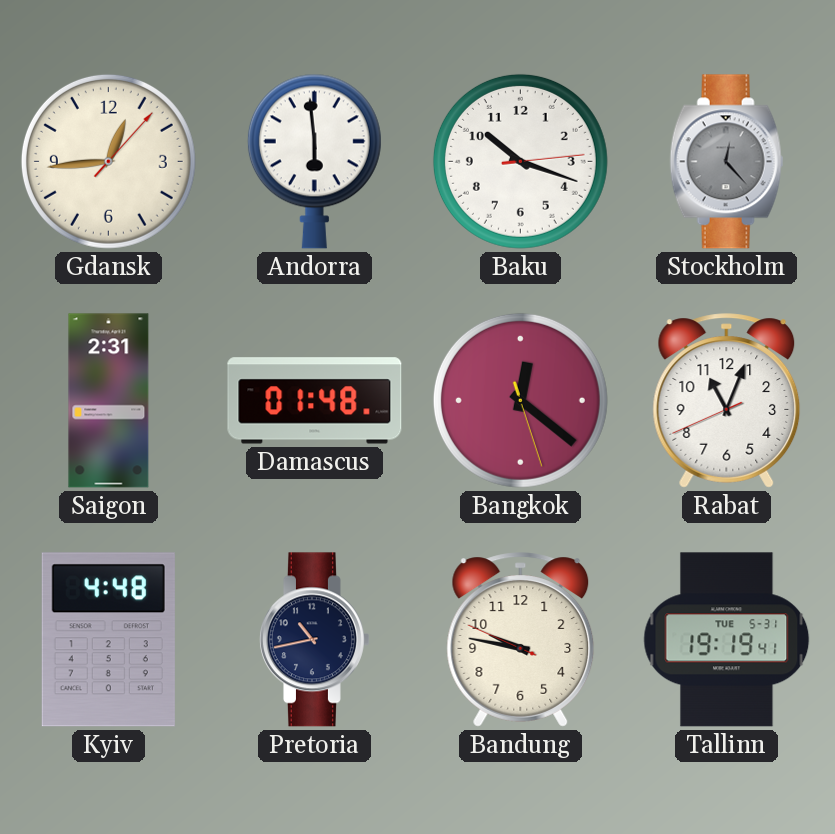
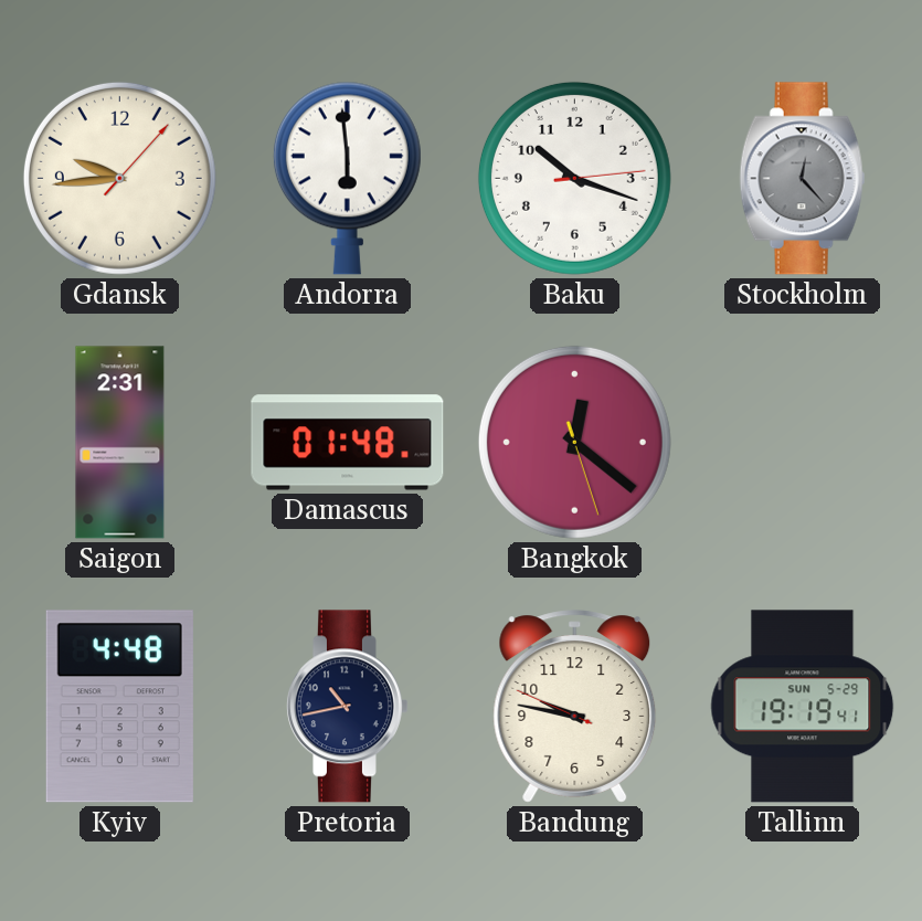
Gdansk: 12:44 -> 9:44
Rabat: 11:03 -> none
Tallinn date: TUE 5-31 -> SUN 5-29
